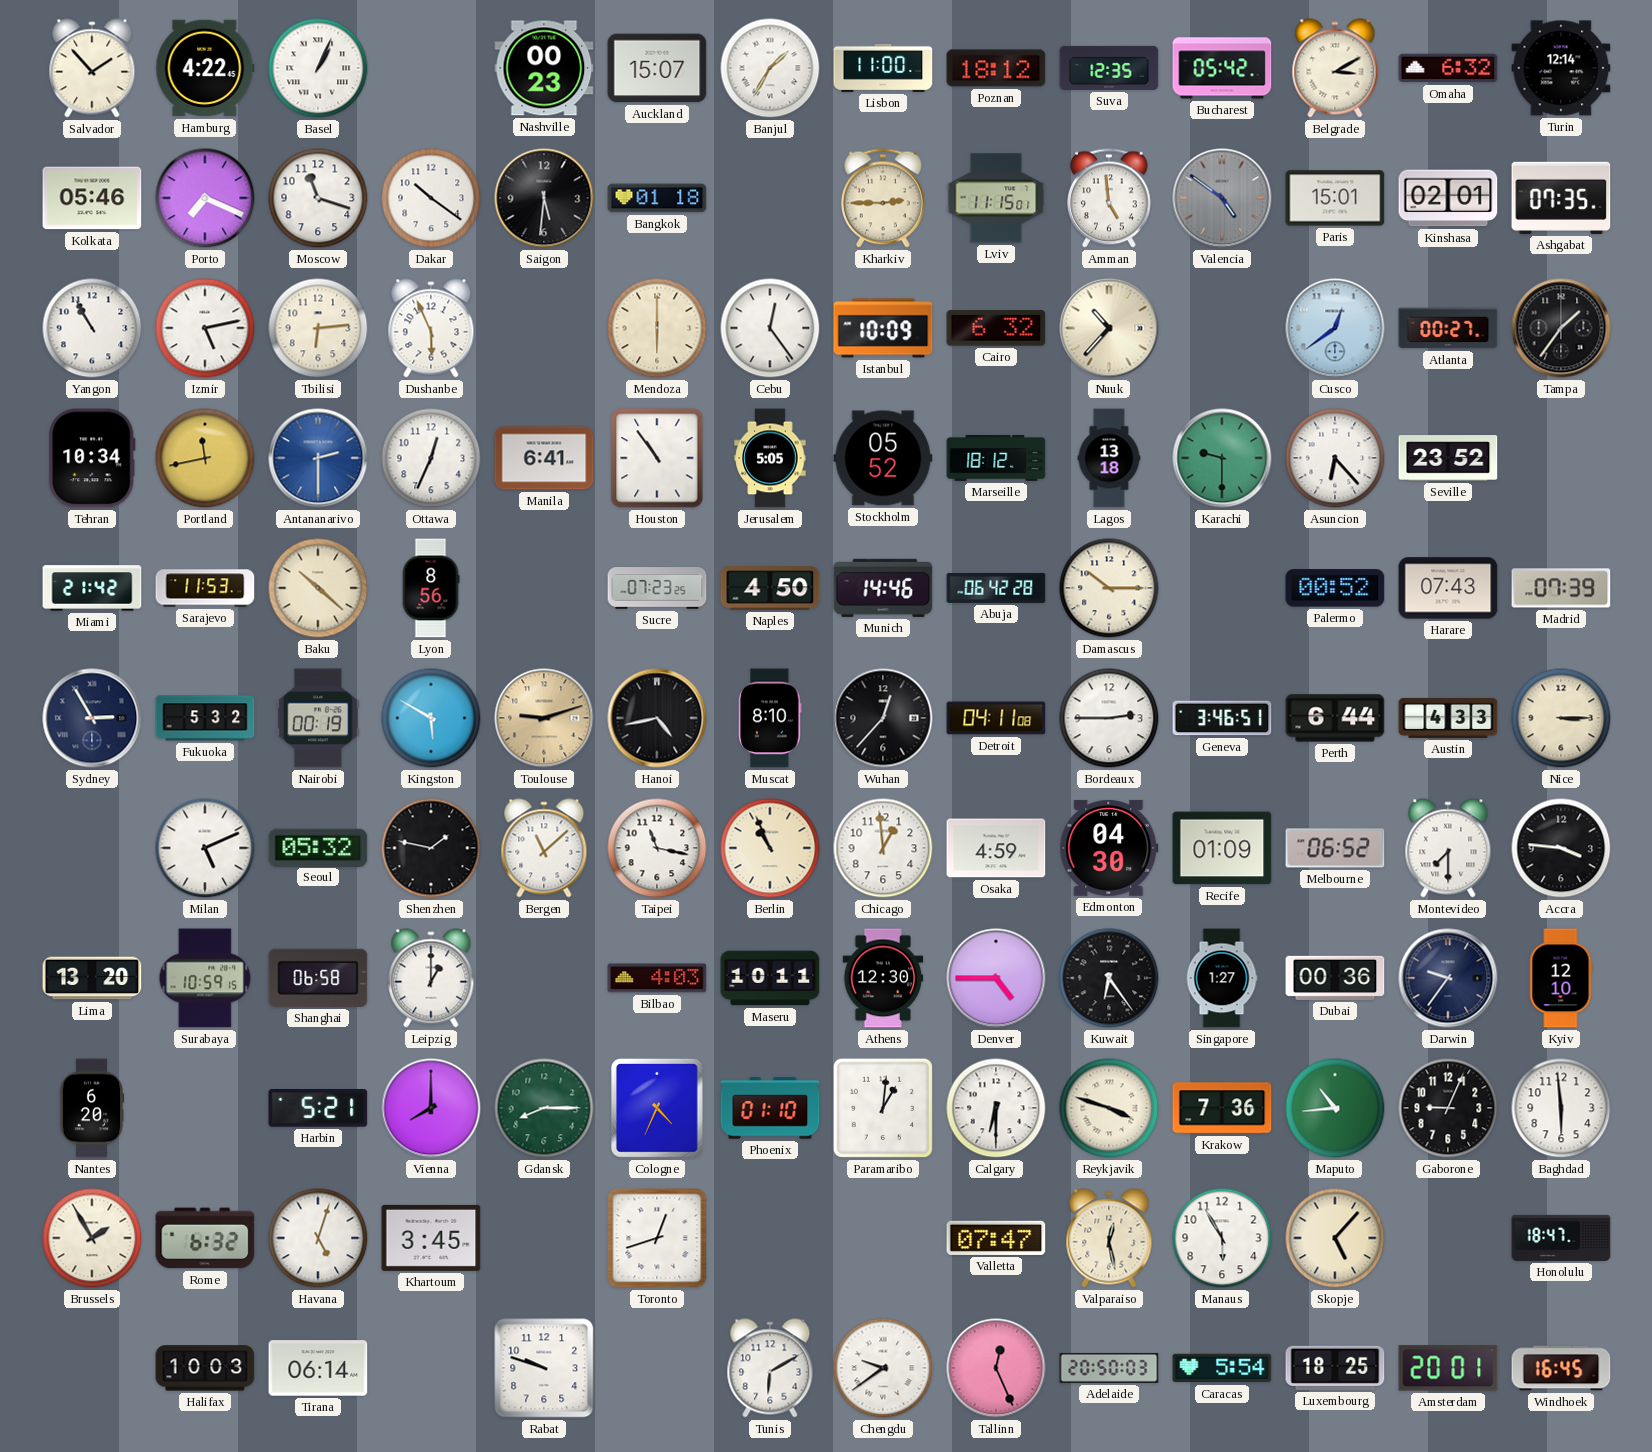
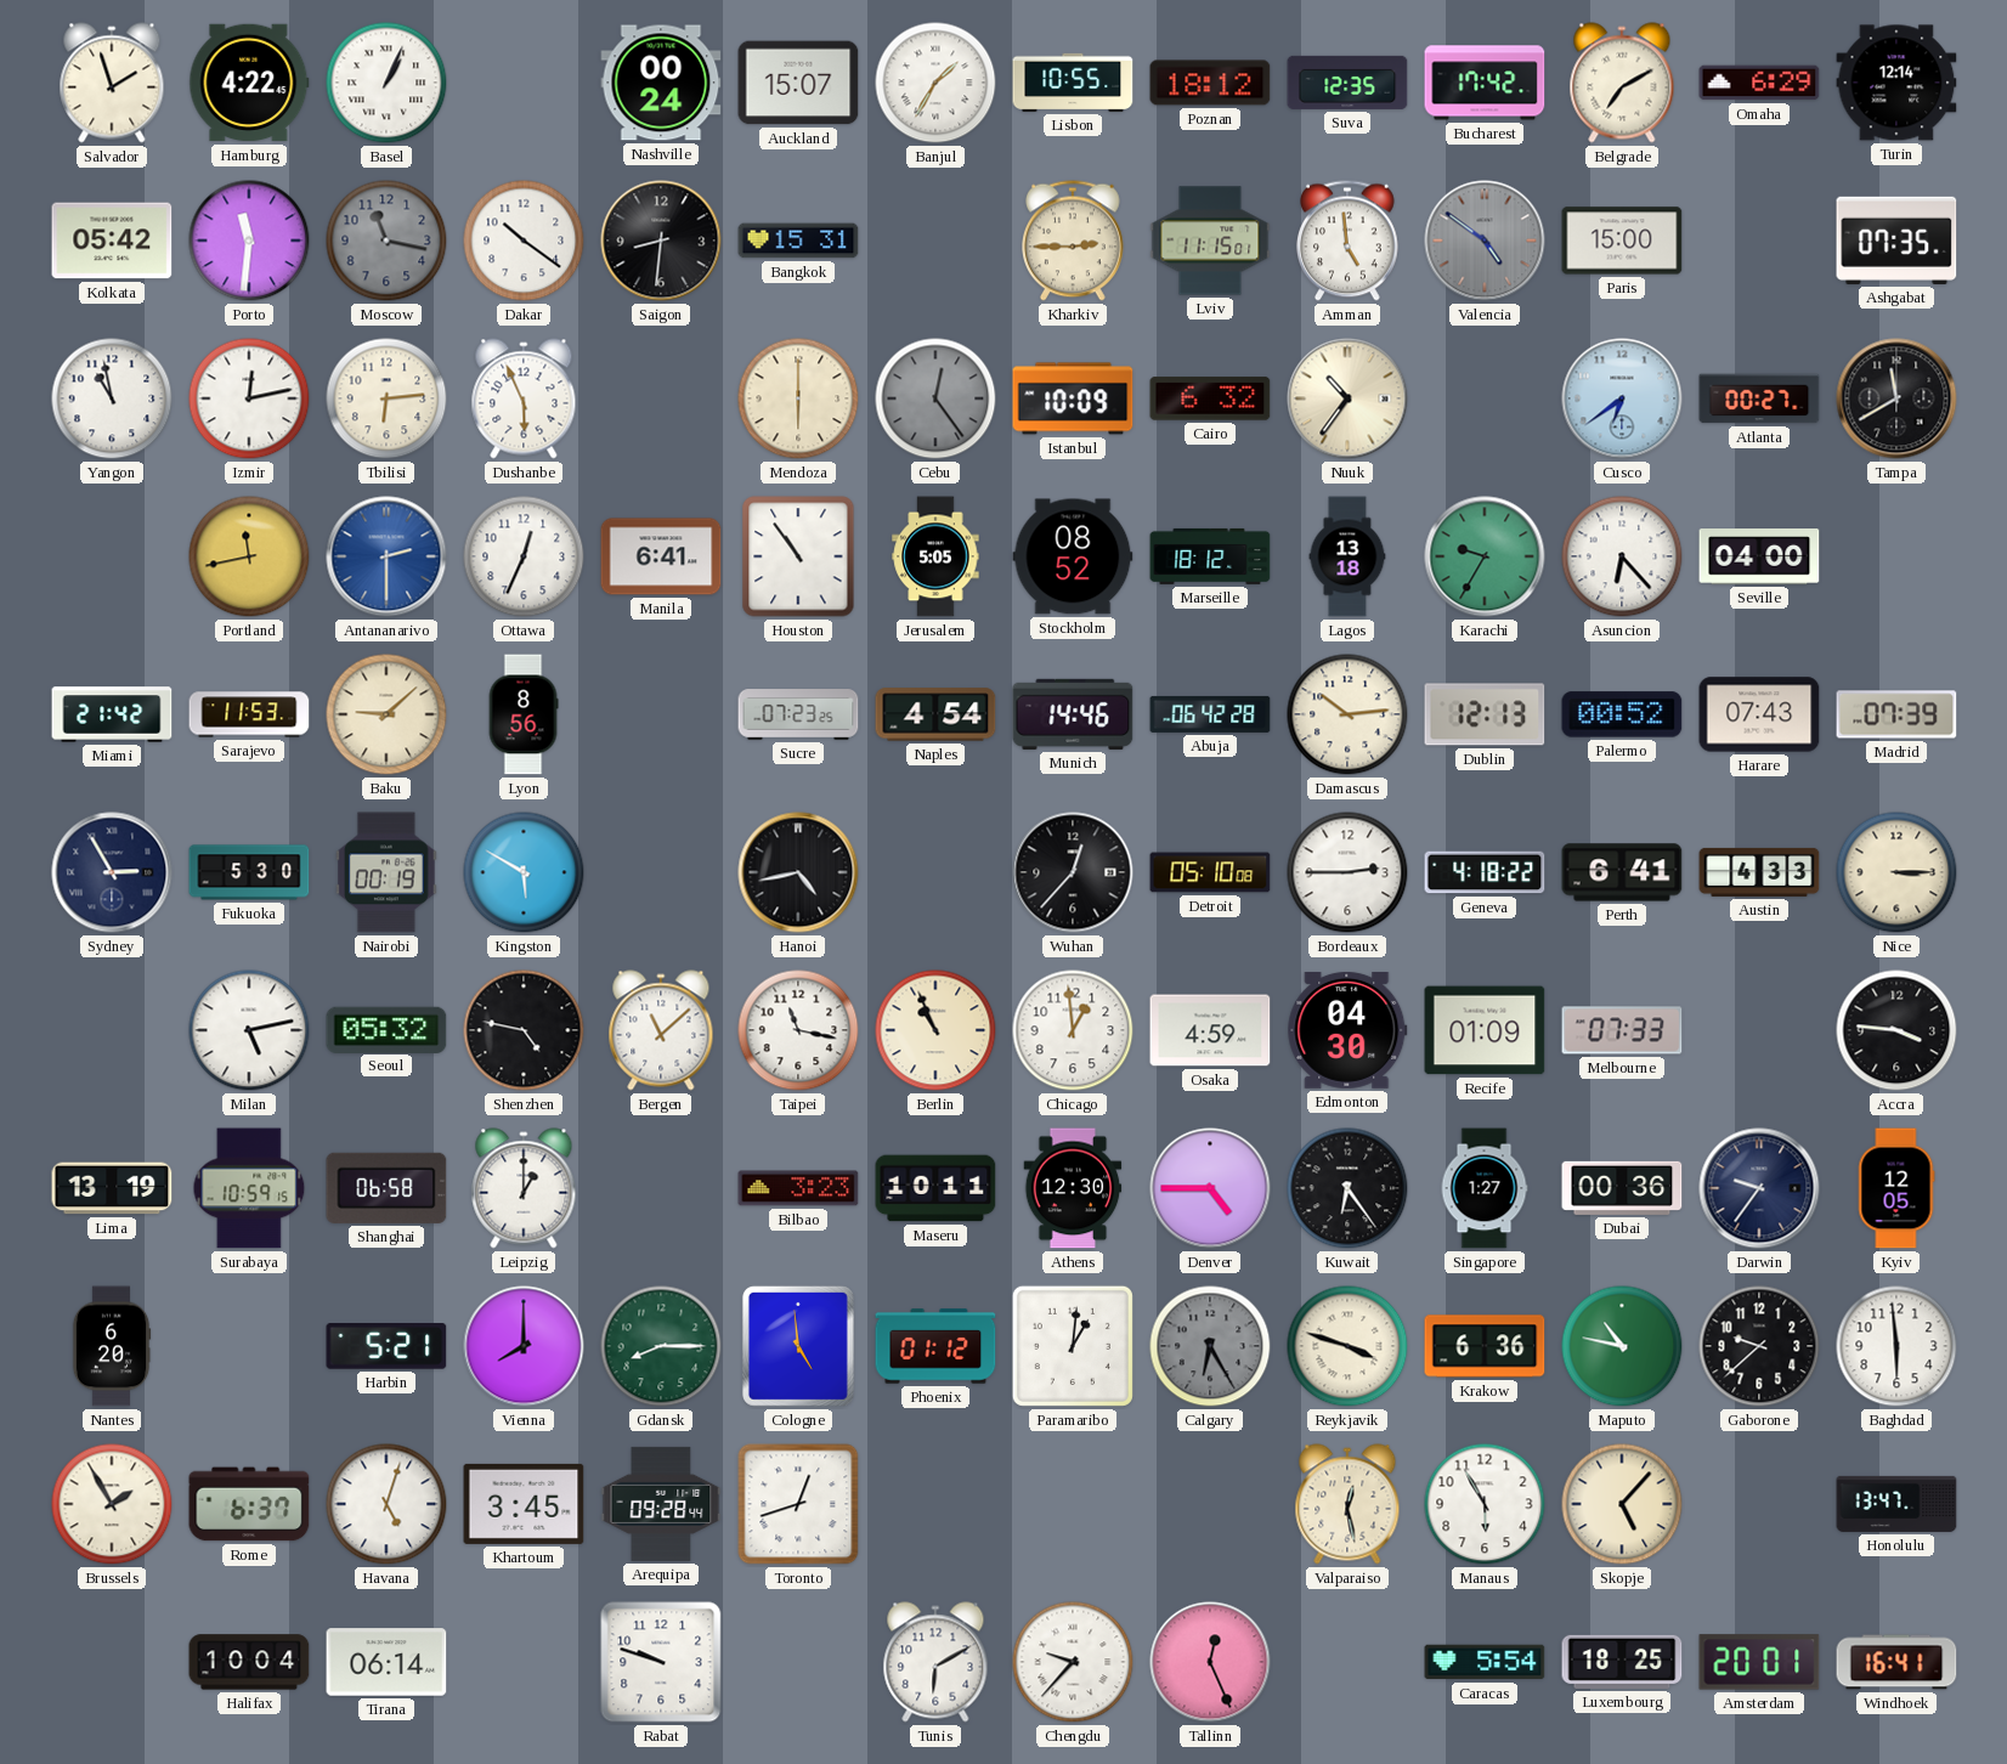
Salvador: 1:53 -> 1:57
Nashville: 00:23 -> 00:24
Lisbon: 11:00 -> 10:55
Bucharest: 05:42 -> 17:42
Belgrade: 3:10 -> 7:10
Omaha: 6:32 -> 6:29
Kolkata: 05:46 -> 05:42
Porto: 7:19 -> 11:31
Moscow: 11:18 -> 11:17
Moscow dial: white -> grey
Saigon: 5:31 -> 8:31
Bangkok: 01:18 -> 15:31
Paris: 15:01 -> 15:00
Kinshasa: 02:01 -> none
Yangon: 10:55 -> 10:58
Izmir: 5:13 -> 12:13
Cebu dial: white -> grey
Nuuk: 10:37 -> 10:36
Cusco: 12:39 -> 6:39
Tampa: 1:36 -> 11:40
Tehran: 10:34 -> none
Stockholm: 05:52 -> 08:52
Karachi: 9:30 -> 9:35
Seville: 23:52 -> 04:00
Baku: 10:22 -> 9:08
Naples: 4:50 -> 4:54
Damascus: 10:15 -> 10:14
Dublin: none -> 12:13
Fukuoka: 5:32 -> 5:30
Toulouse: 9:12 -> none
Muscat: 8:10 -> none
Detroit: 04:11 -> 05:10
Geneva: 3:46 -> 4:18
Perth: 6:44 -> 6:41
Milan: 5:11 -> 5:13
Shenzhen: 1:47 -> 4:47
Melbourne: 06:52 -> 07:33
Montevideo: 7:30 -> none
Lima: 13:20 -> 13:19
Bilbao: 4:03 -> 3:23
Kyiv: 12:10 -> 12:05
Cologne: 4:34 -> 4:59
Phoenix: 01:10 -> 01:12
Calgary: 6:30 -> 6:25
Calgary dial: white -> grey
Krakow: 7:36 -> 6:36
Maputo: 10:44 -> 10:47
Gaborone: 9:04 -> 9:38
Rome: 6:32 -> 6:37
Arequipa: none -> 09:28
Valletta: 07:47 -> none
Honolulu: 18:47 -> 13:47
Halifax: 10:03 -> 10:04
Chengdu: 9:39 -> 9:37
Adelaide: 20:50 -> none
Windhoek: 16:45 -> 16:41
